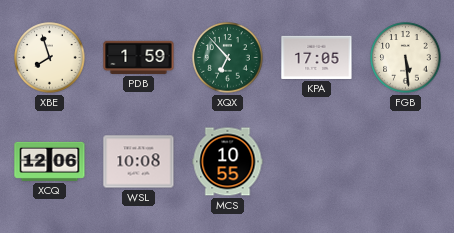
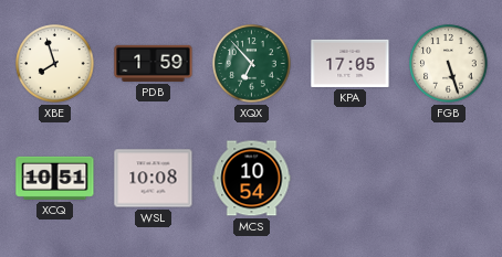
FGB: 5:29 -> 5:27
XCQ: 12:06 -> 10:51
MCS: 10:55 -> 10:54
